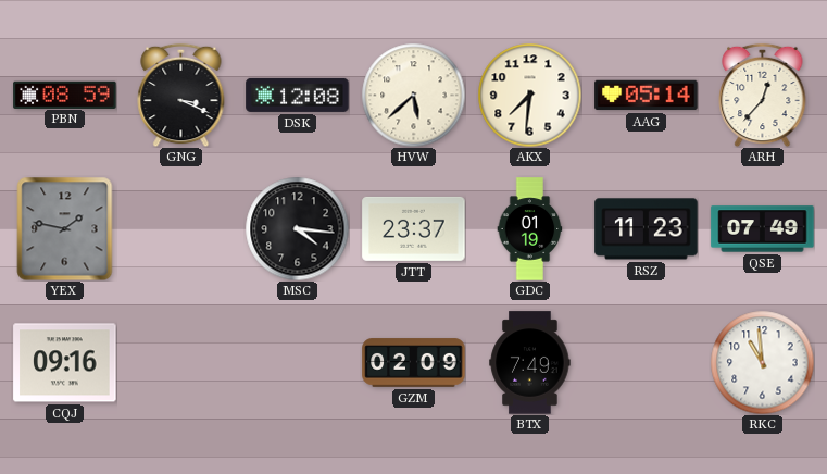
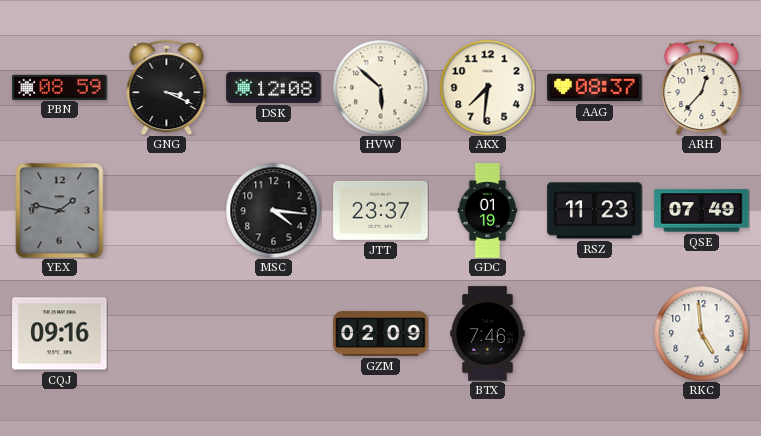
HVW: 5:38 -> 5:52
AAG: 05:14 -> 08:37
BTX: 7:49 -> 7:46
RKC: 10:59 -> 4:59
